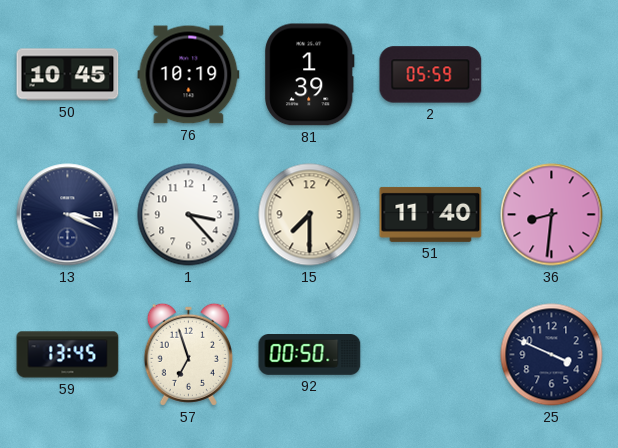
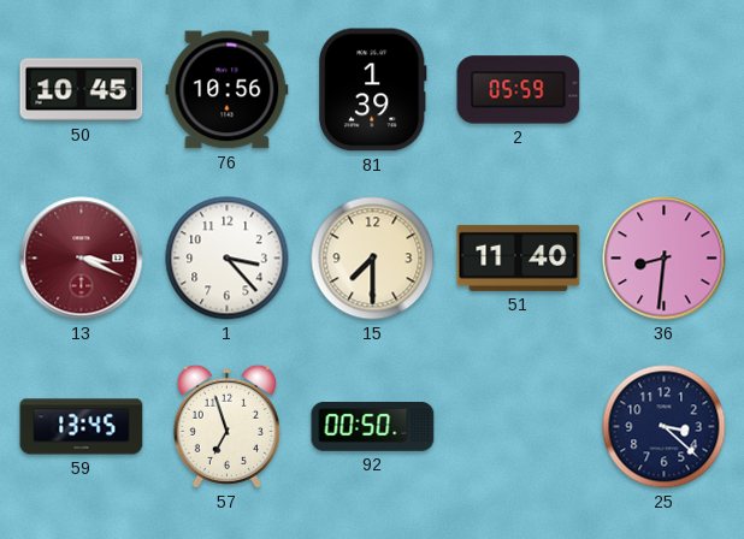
76: 10:19 -> 10:56
13 dial: navy -> burgundy
25: 3:49 -> 3:22
